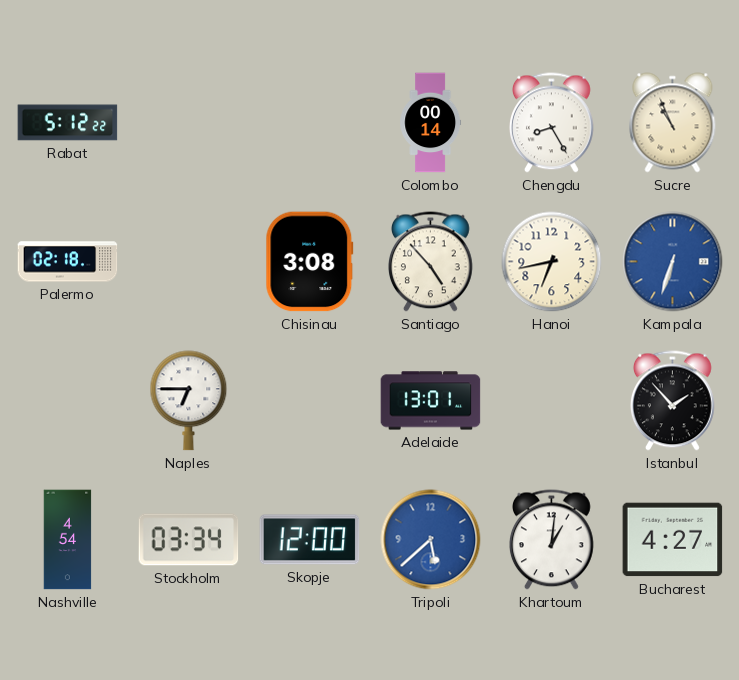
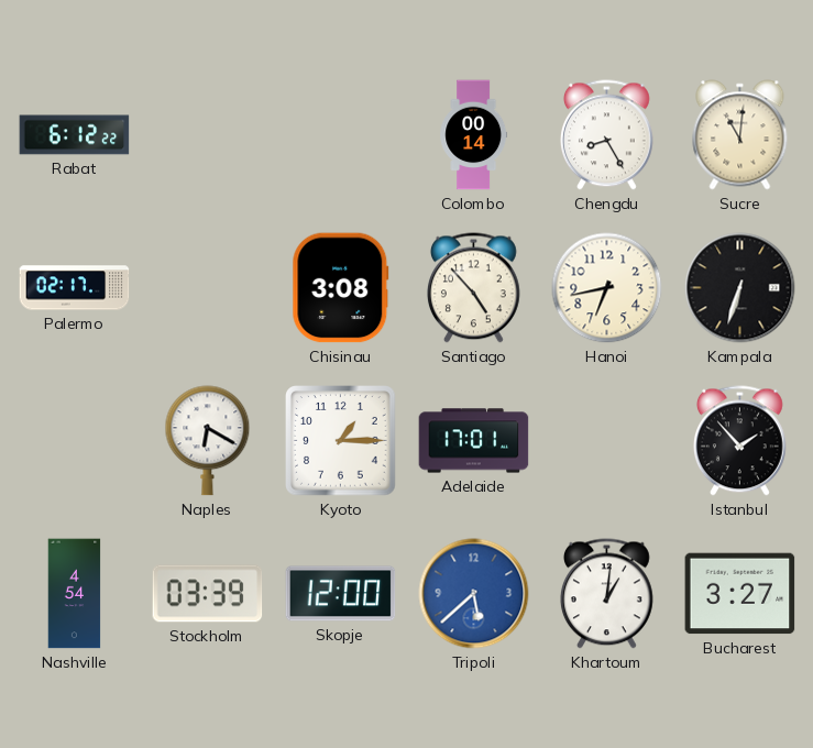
Rabat: 5:12 -> 6:12
Sucre: 10:56 -> 11:01
Palermo: 02:18 -> 02:17
Kampala dial: blue -> black
Naples: 6:45 -> 6:20
Kyoto: none -> 1:15
Adelaide: 13:01 -> 17:01
Stockholm: 03:34 -> 03:39
Bucharest: 4:27 -> 3:27
